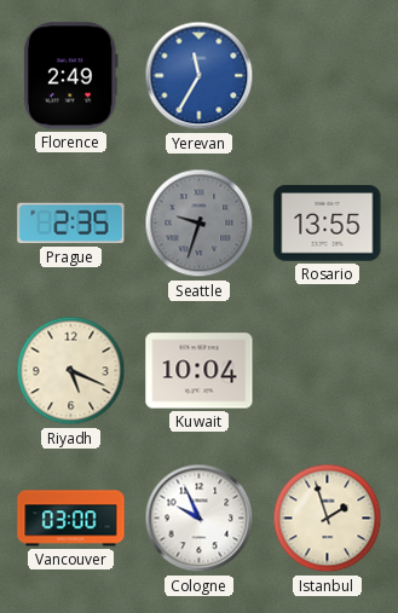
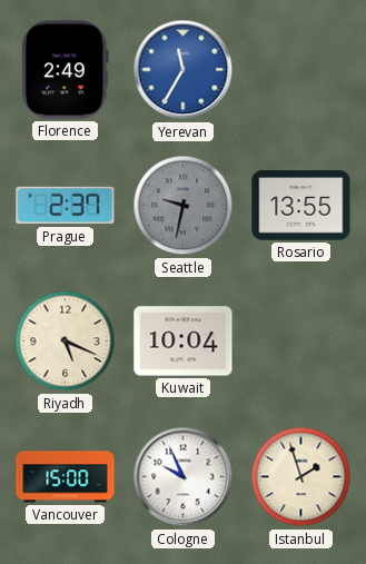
Prague: 2:35 -> 2:37
Seattle: 9:33 -> 9:32
Vancouver: 03:00 -> 15:00
